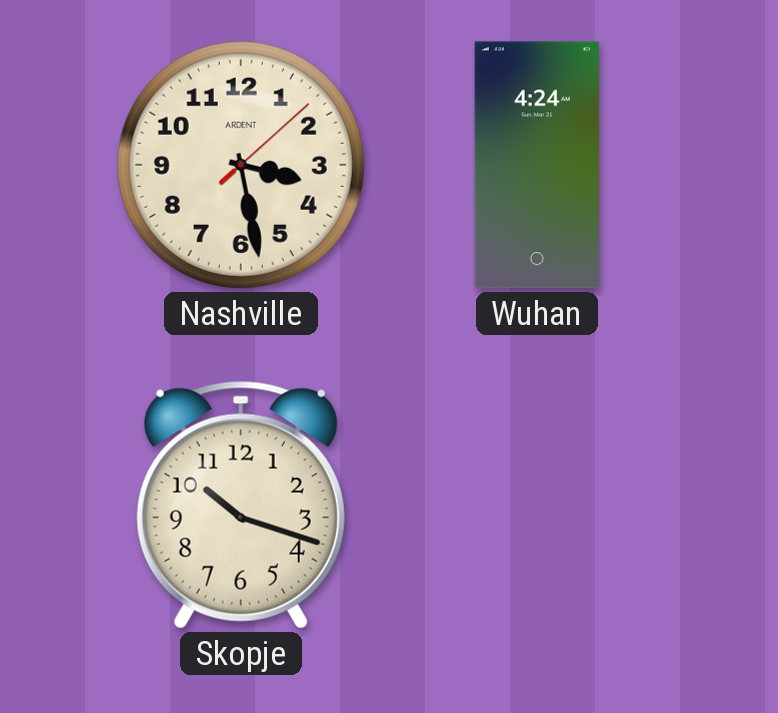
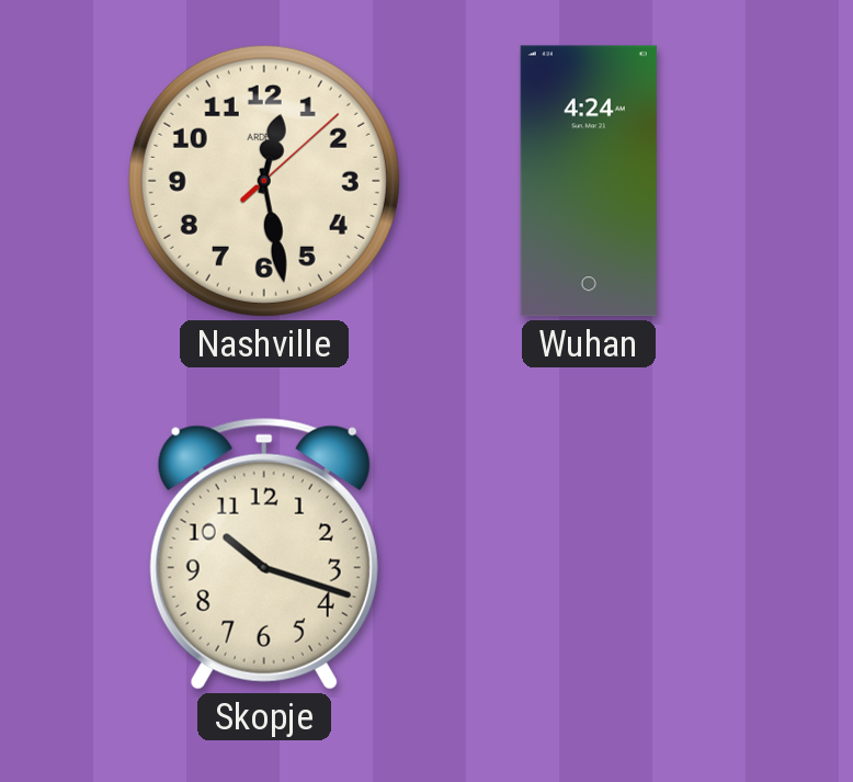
Nashville: 3:28 -> 12:28
